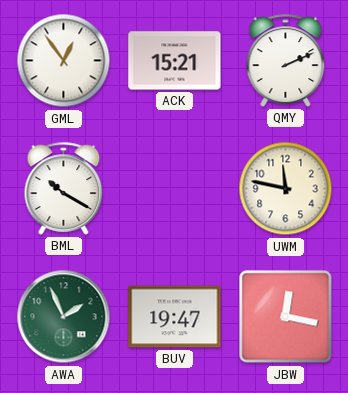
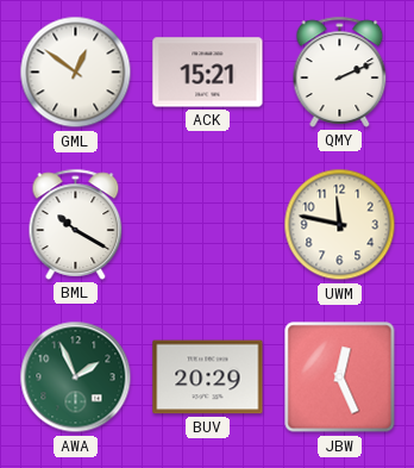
GML: 12:54 -> 12:51
BUV: 19:47 -> 20:29
JBW: 12:17 -> 12:26
